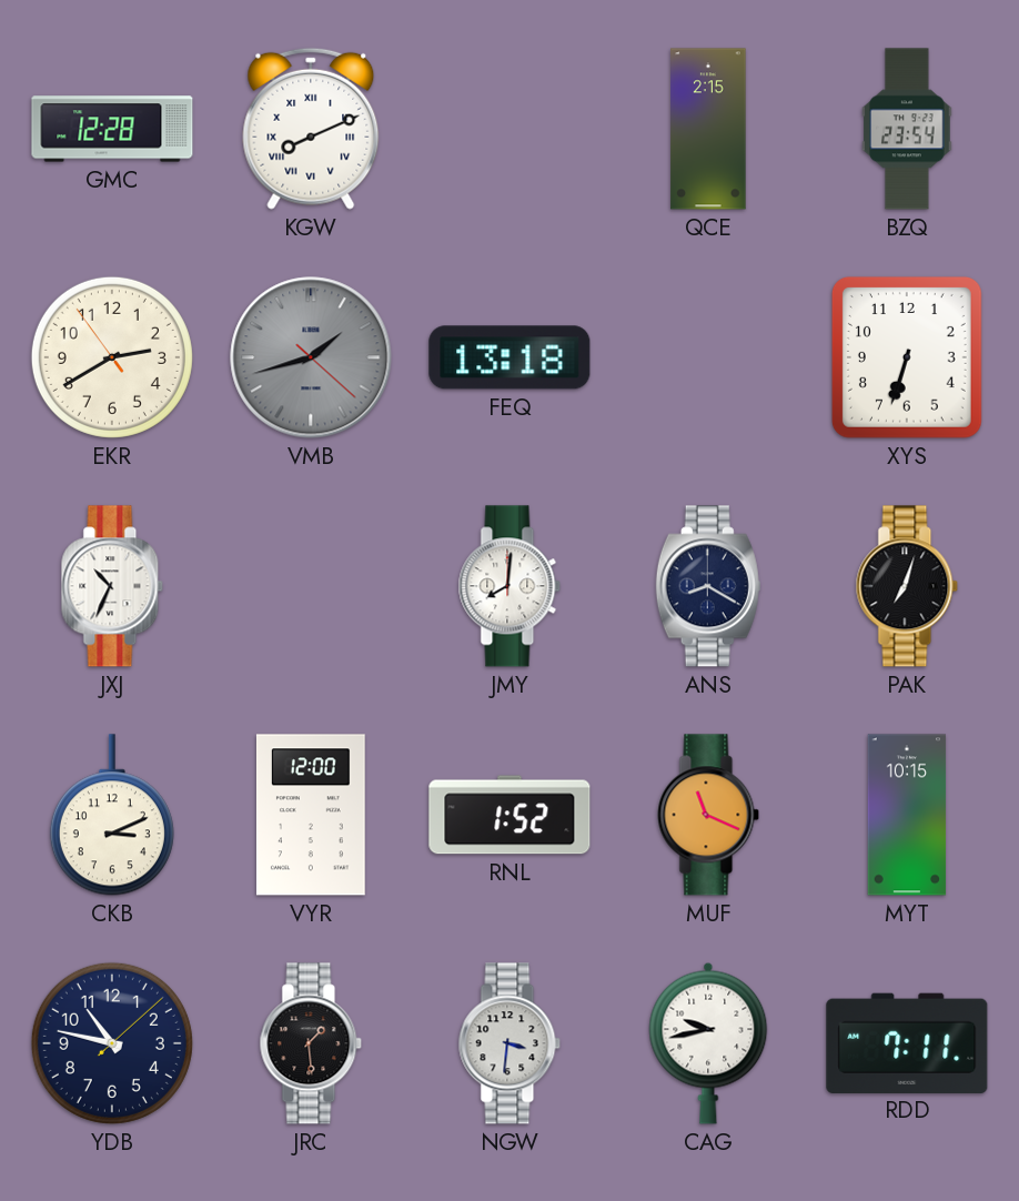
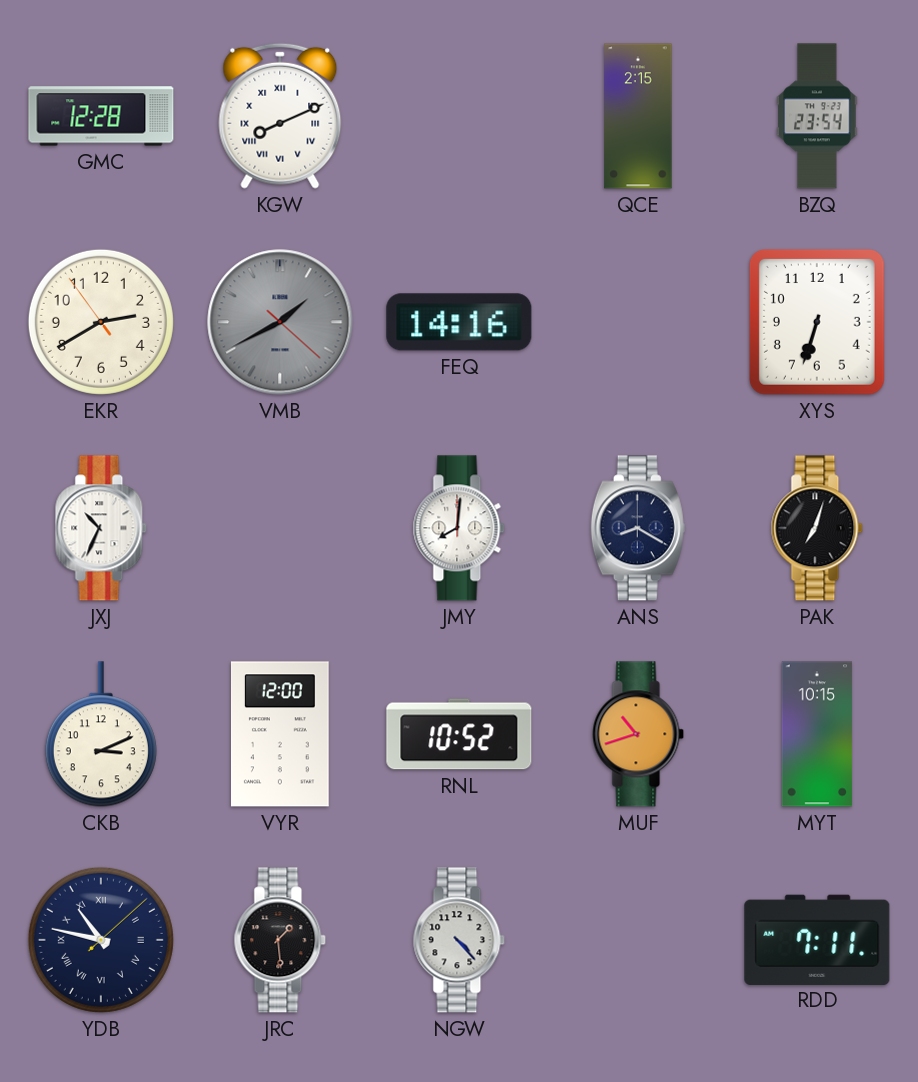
VMB: 1:42 -> 1:40
FEQ: 13:18 -> 14:16
RNL: 1:52 -> 10:52
MUF: 11:19 -> 10:42
YDB numerals: Arabic -> Roman
NGW: 3:31 -> 4:23
CAG: 9:43 -> none
